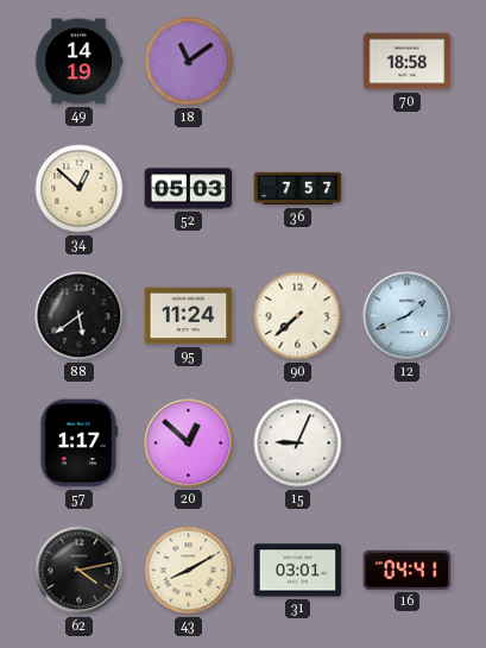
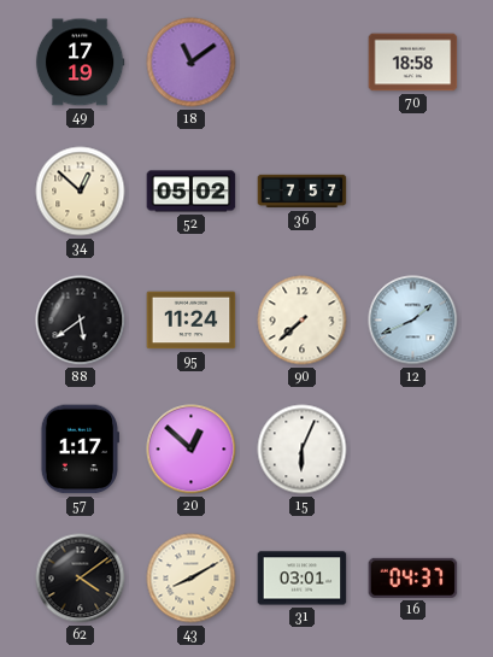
49: 14:19 -> 17:19
52: 05:03 -> 05:02
15: 9:04 -> 6:04
62: 4:13 -> 4:09
16: 04:41 -> 04:37
